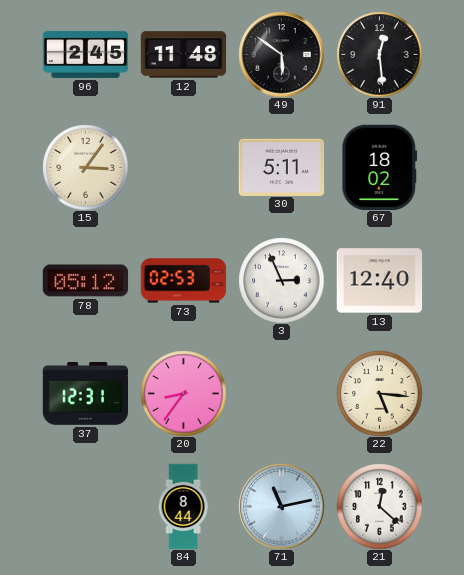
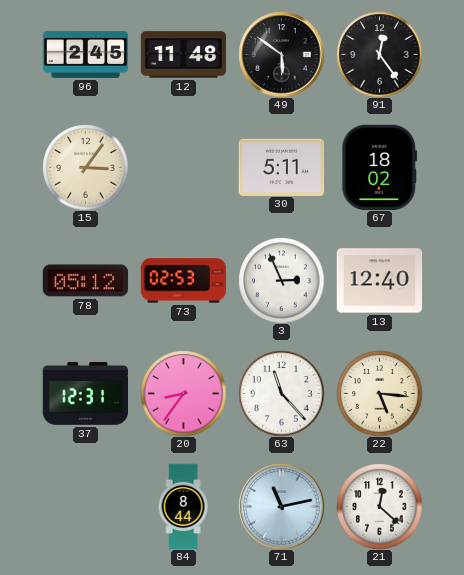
91: 12:29 -> 12:24
63: none -> 11:23
